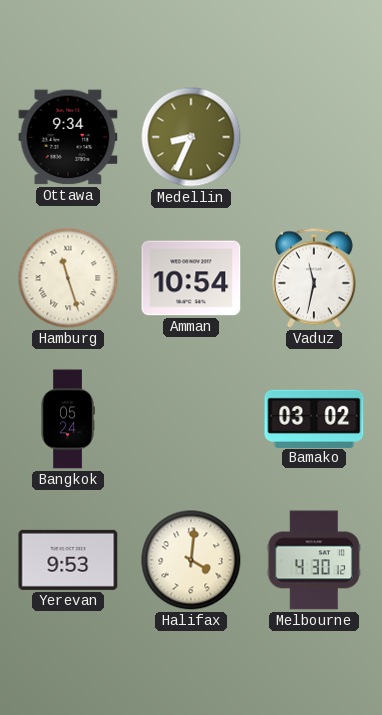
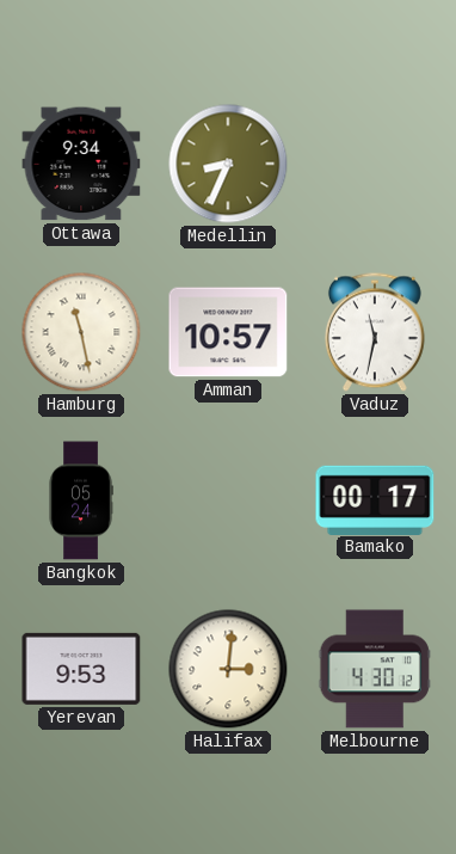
Hamburg: 11:27 -> 11:28
Amman: 10:54 -> 10:57
Bamako: 03:02 -> 00:17
Halifax: 4:01 -> 3:01
